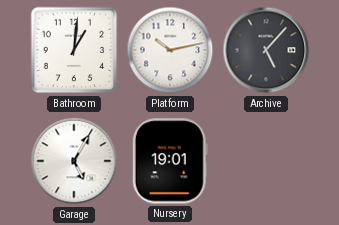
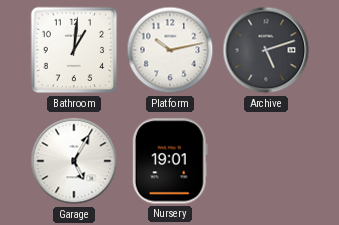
Archive: 5:07 -> 5:12
